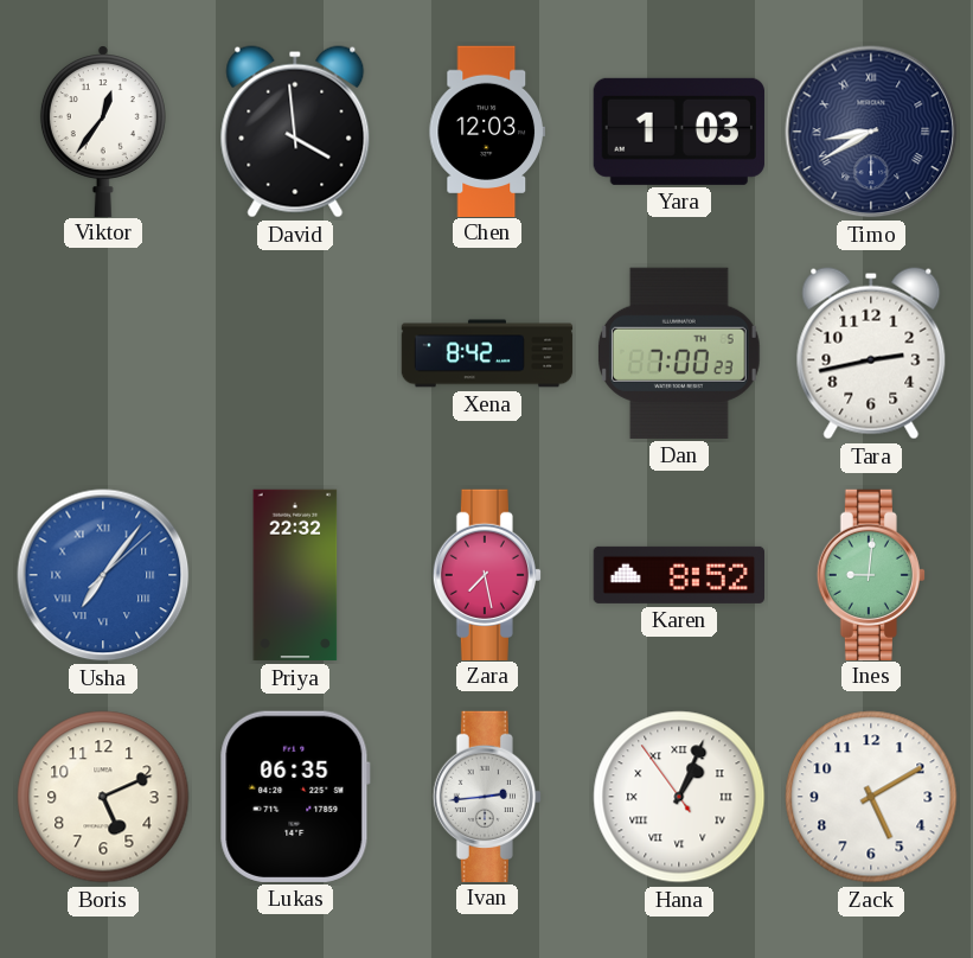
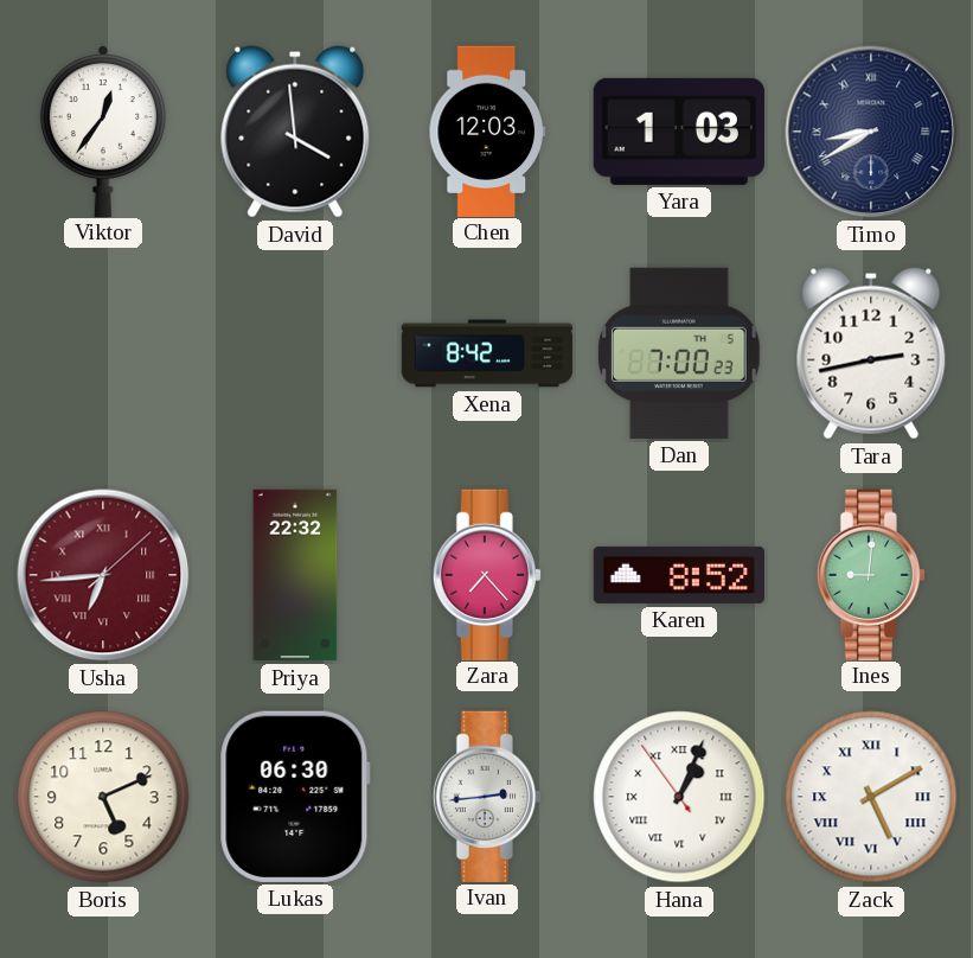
Usha: 7:06 -> 6:44
Usha dial: blue -> burgundy
Zara: 7:28 -> 7:23
Lukas: 06:35 -> 06:30
Zack numerals: Arabic -> Roman
